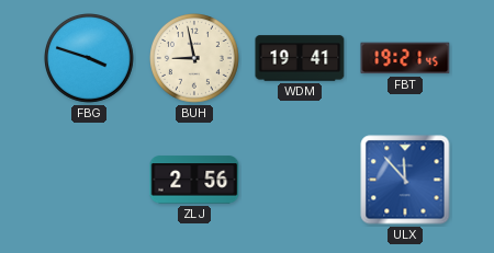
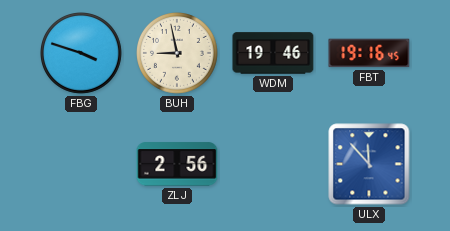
WDM: 19:41 -> 19:46
FBT: 19:21 -> 19:16
